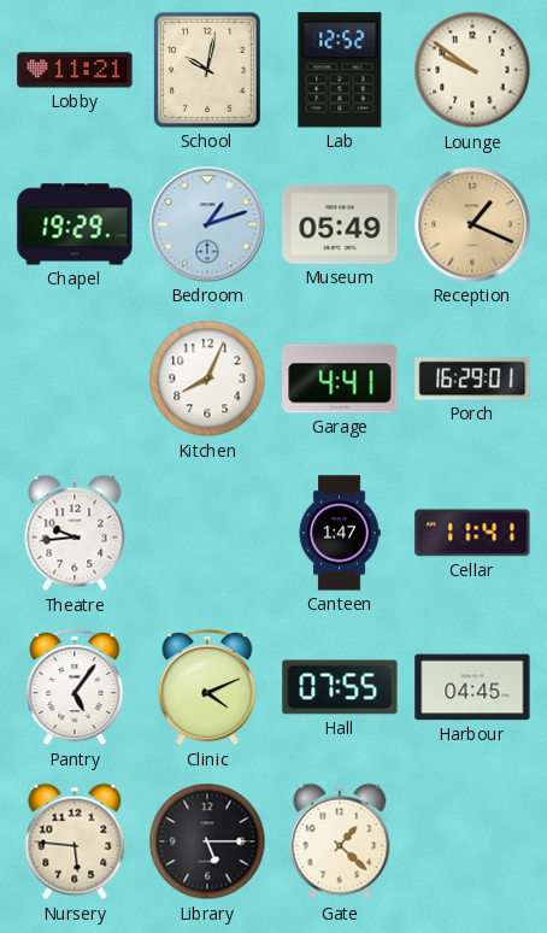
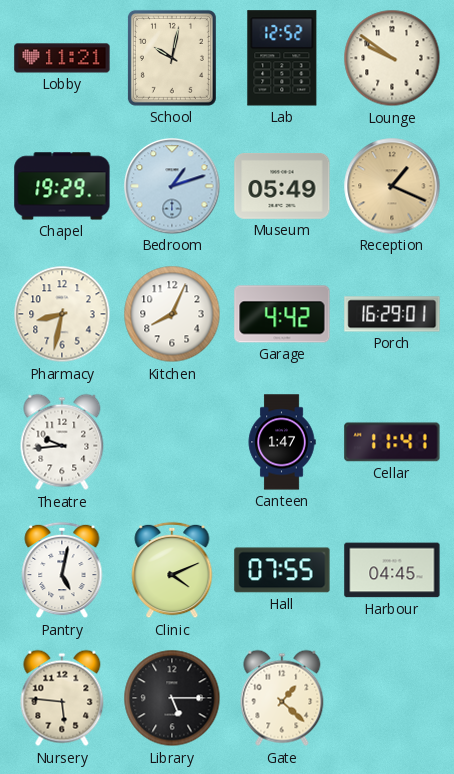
Pharmacy: none -> 8:32
Garage: 4:41 -> 4:42
Pantry: 5:06 -> 5:02
